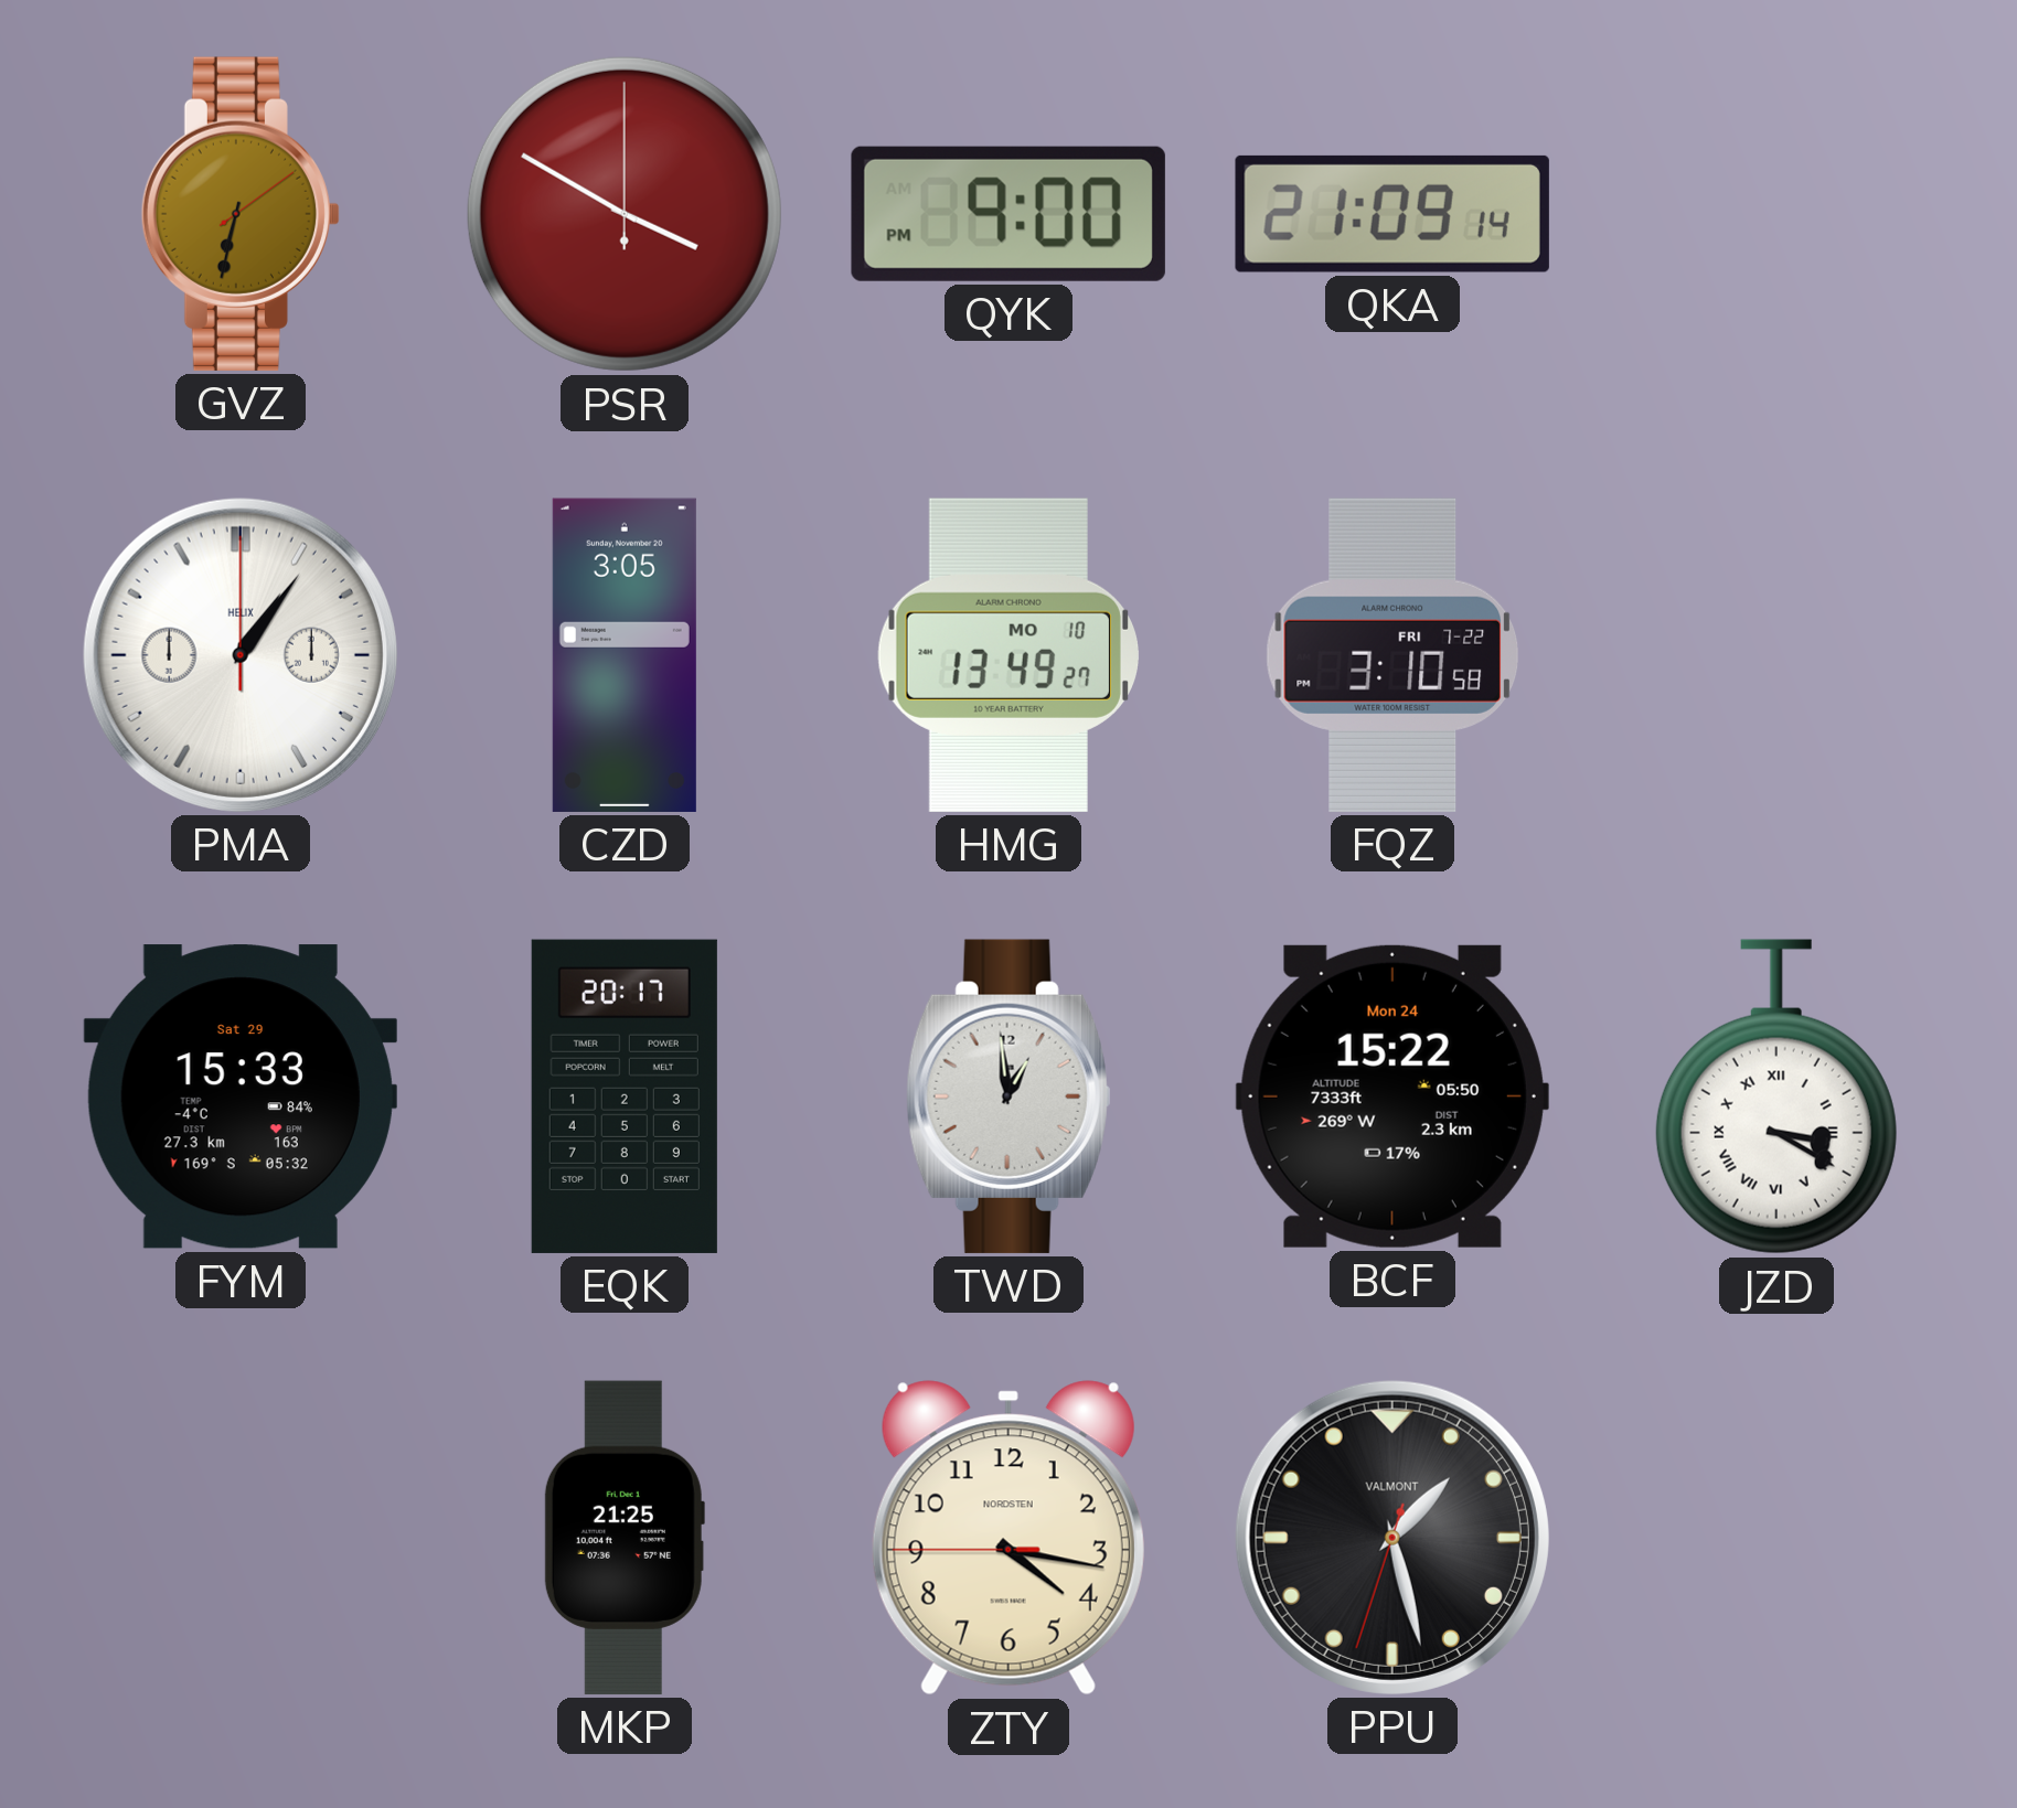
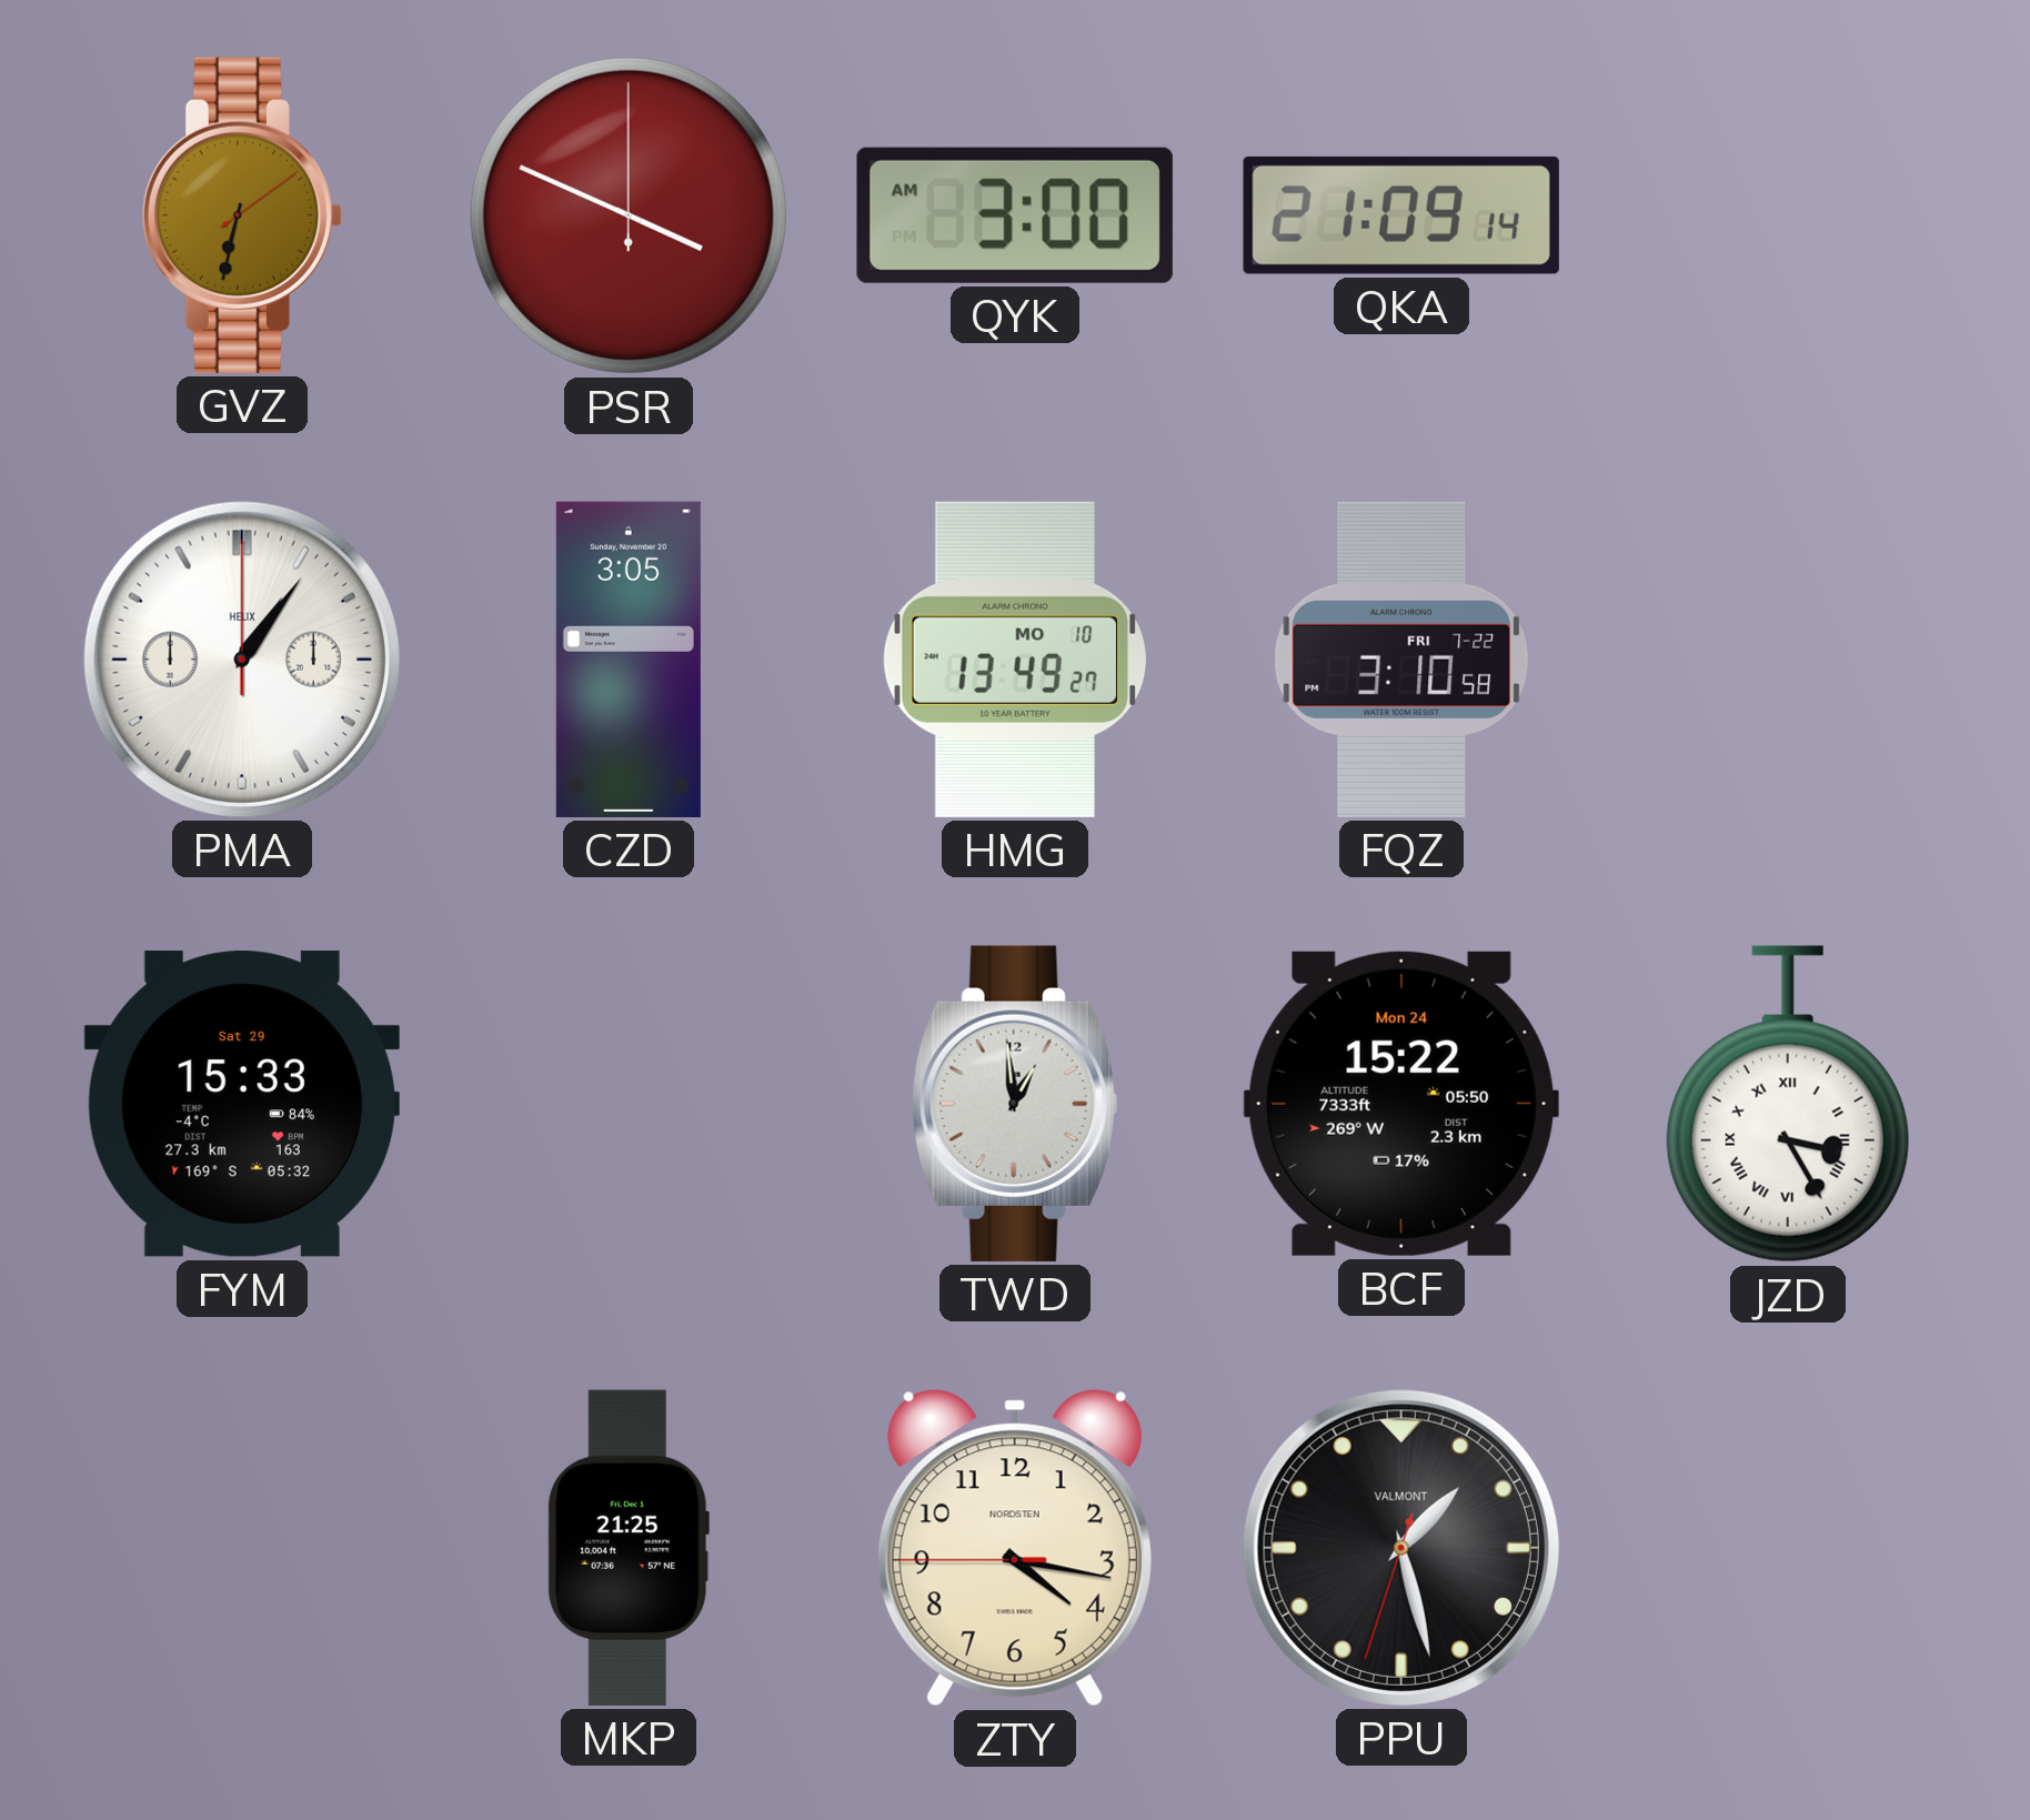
PSR: 3:50 -> 3:49
QYK: 9:00 -> 3:00
EQK: 20:17 -> none
JZD: 3:20 -> 3:25
